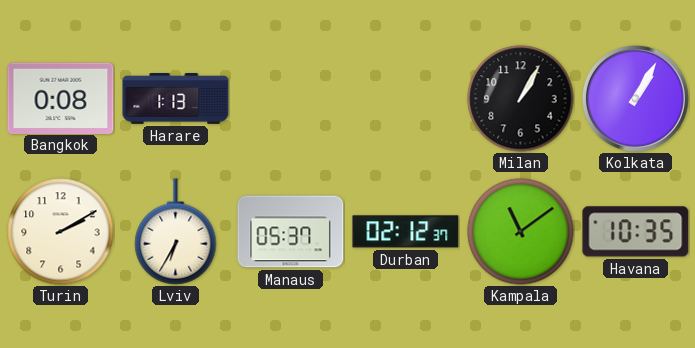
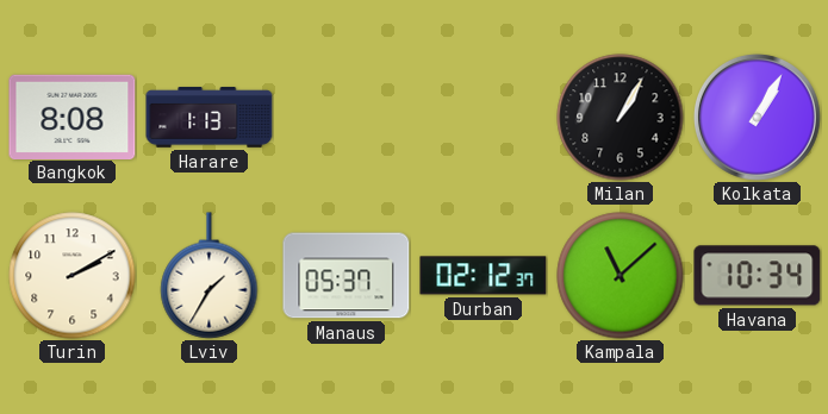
Bangkok: 0:08 -> 8:08
Lviv: 6:35 -> 1:35
Kampala: 11:09 -> 11:08
Havana: 10:35 -> 10:34
